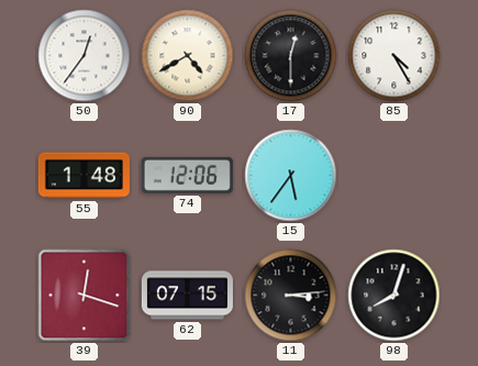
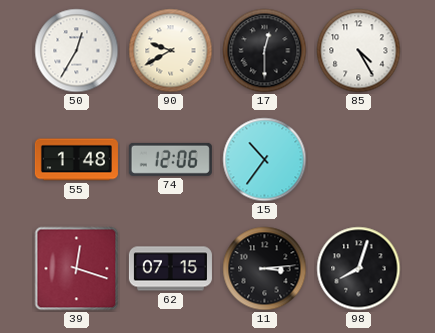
50: 12:36 -> 12:35
90: 4:40 -> 9:40
15: 5:36 -> 10:36
